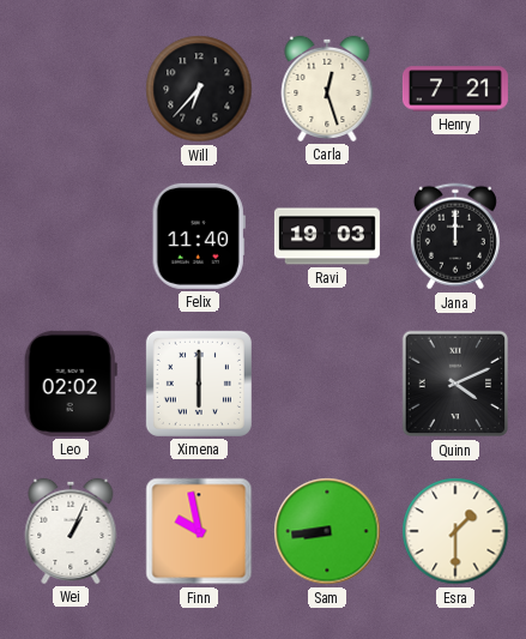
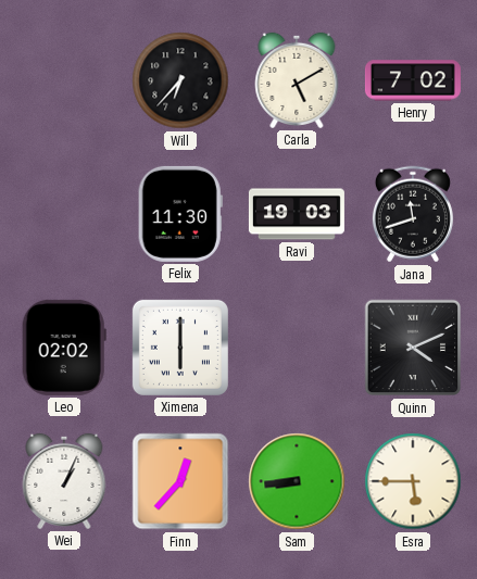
Carla: 12:27 -> 5:10
Henry: 7:21 -> 7:02
Felix: 11:40 -> 11:30
Jana: 12:00 -> 11:42
Finn: 9:58 -> 12:37
Esra: 1:30 -> 5:45
